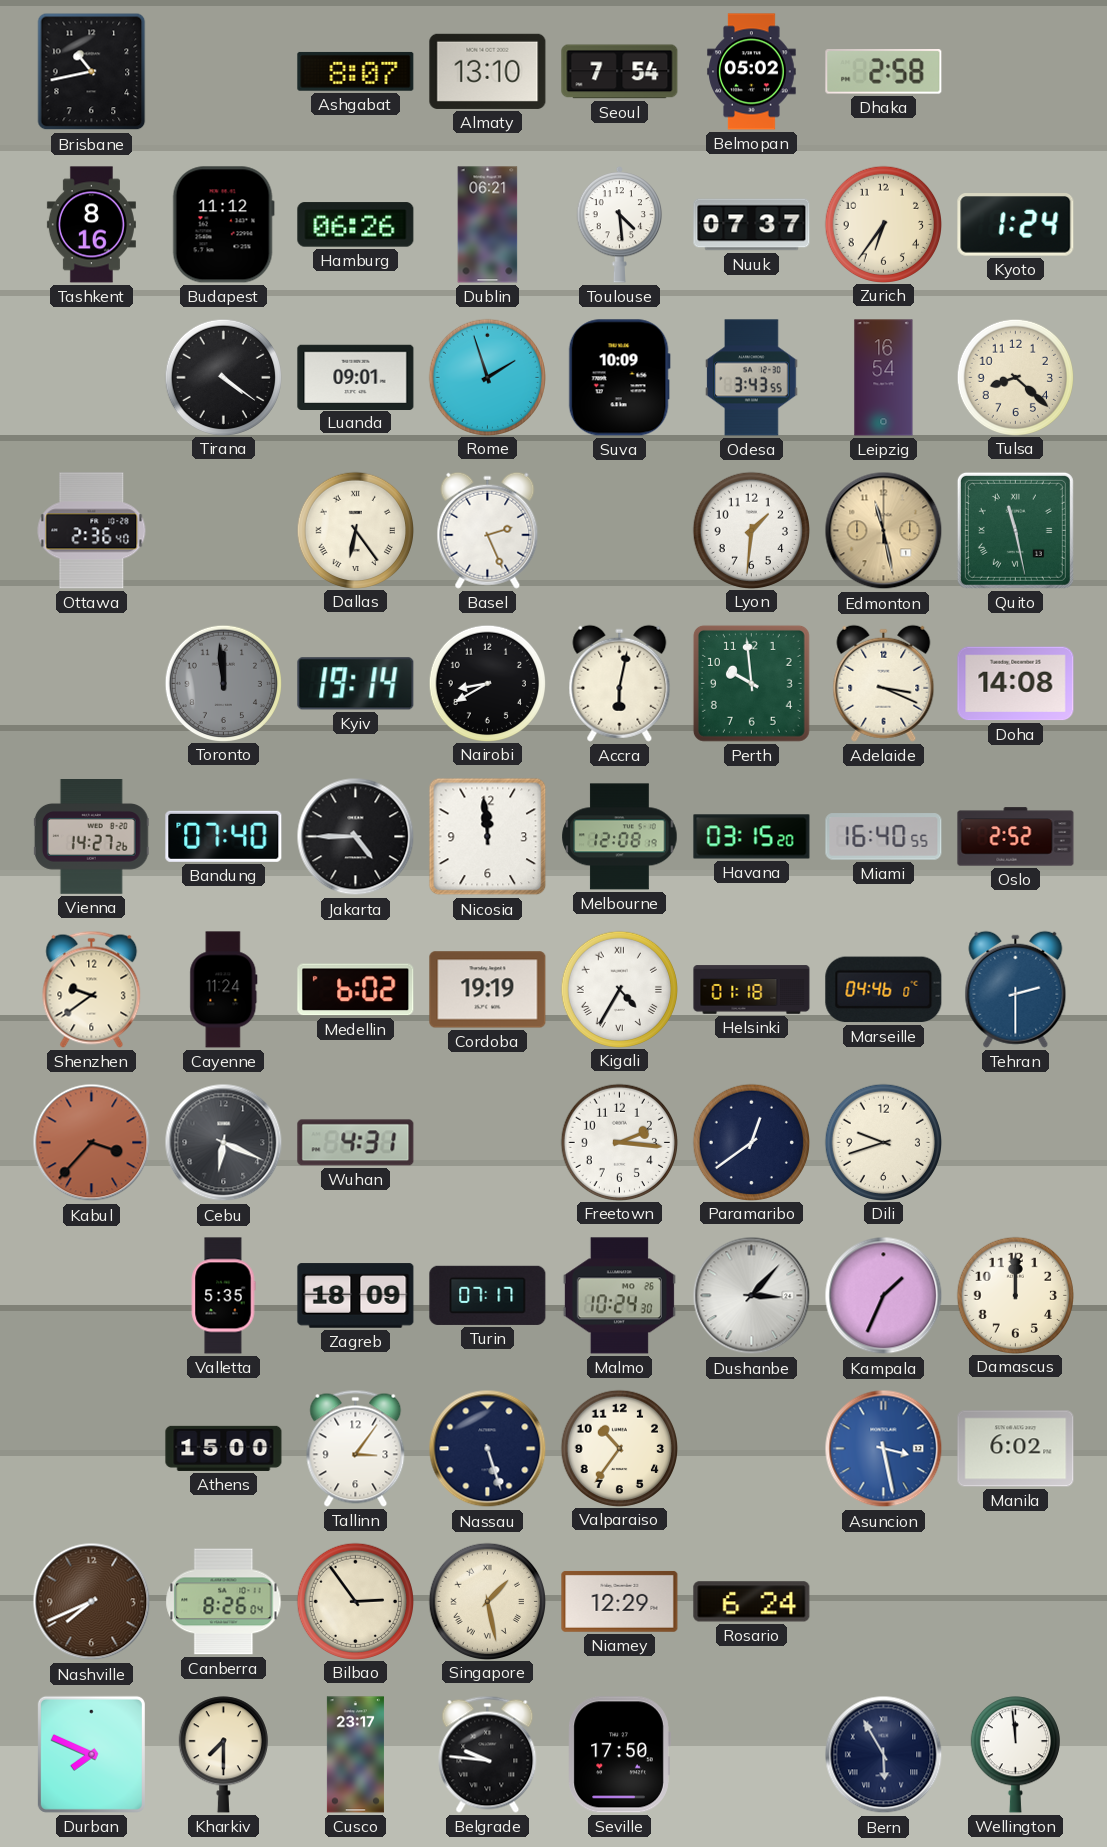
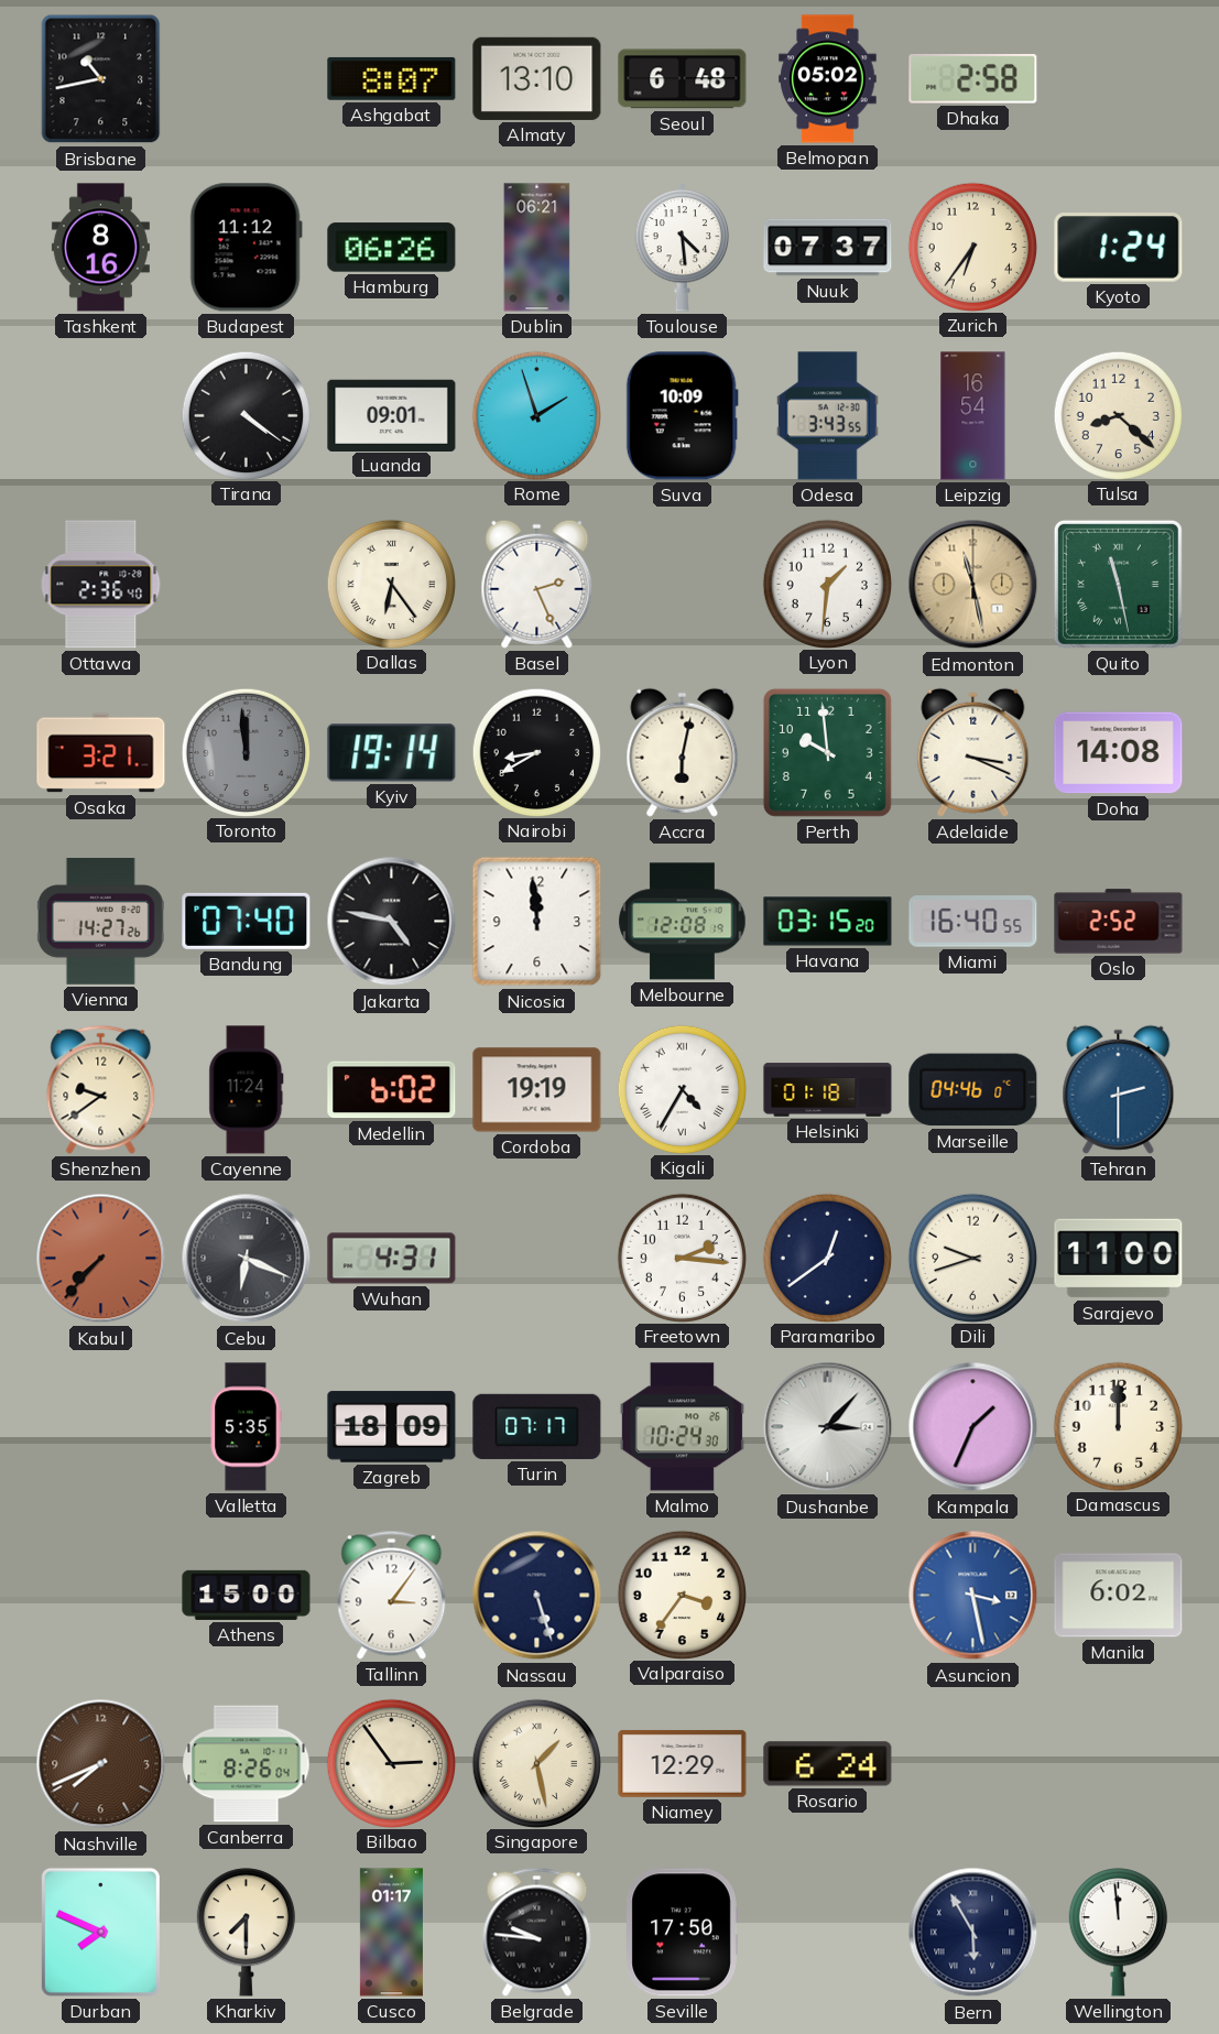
Seoul: 7:54 -> 6:48
Osaka: none -> 3:21
Jakarta: 4:45 -> 4:47
Kabul: 3:37 -> 7:37
Sarajevo: none -> 11:00
Valparaiso: 10:36 -> 3:36
Cusco: 23:17 -> 01:17
